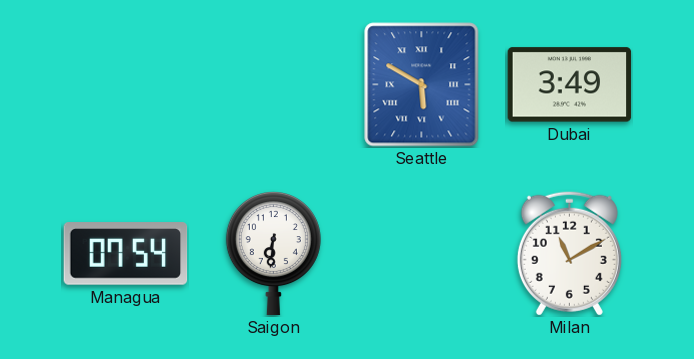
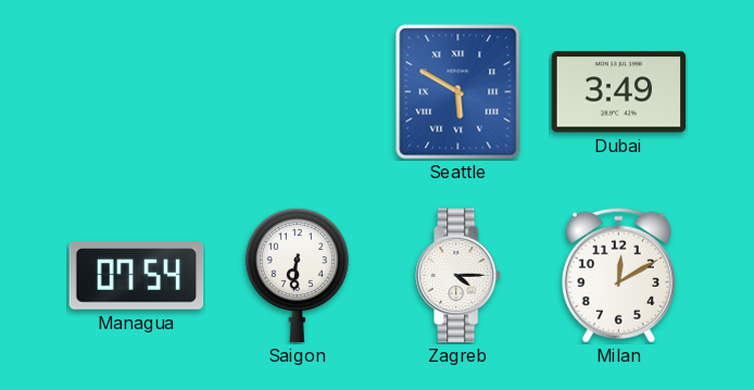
Zagreb: none -> 4:15
Milan: 11:10 -> 12:10
